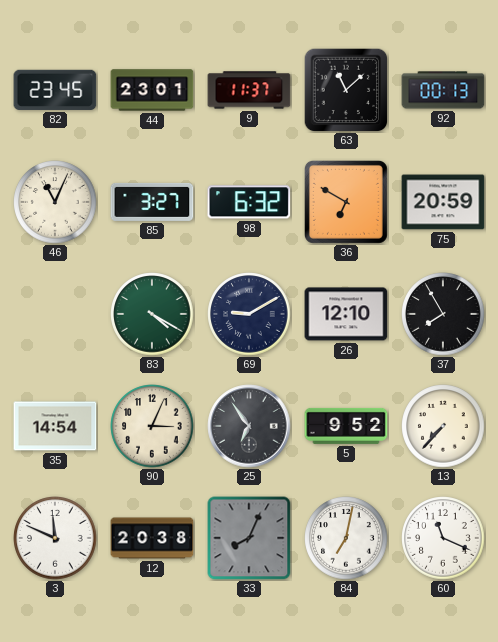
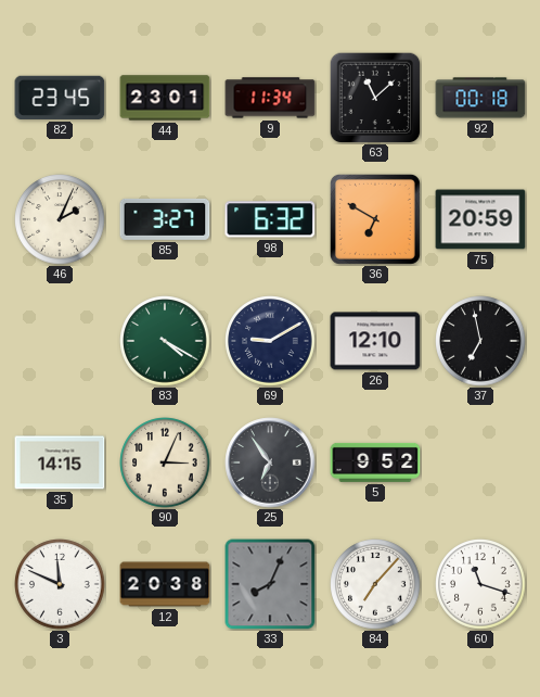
9: 11:37 -> 11:34
92: 00:13 -> 00:18
46: 11:04 -> 2:04
37: 7:55 -> 6:58
35: 14:54 -> 14:15
13: 7:37 -> none
84: 7:02 -> 7:07
60: 11:19 -> 11:18
